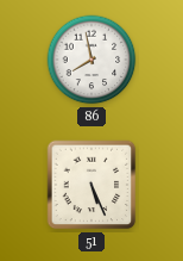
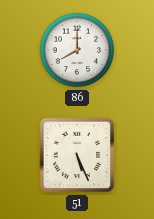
86: 7:58 -> 8:00
